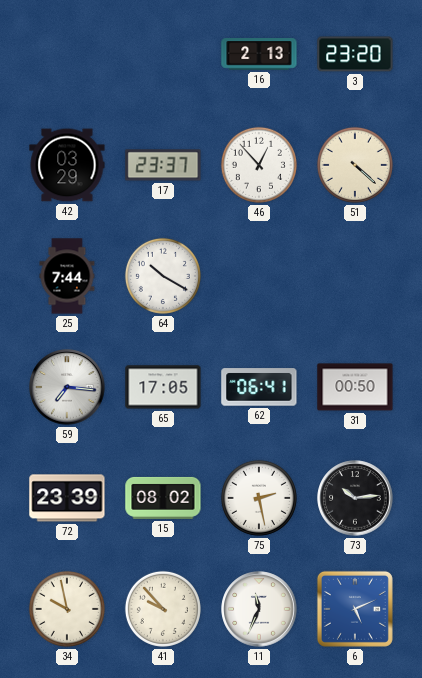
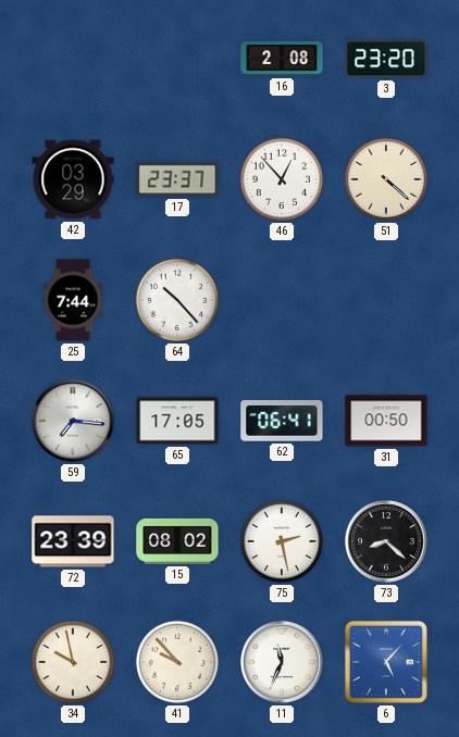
16: 2:13 -> 2:08
64: 10:20 -> 10:23
73: 10:14 -> 8:22
6: 5:11 -> 5:07
